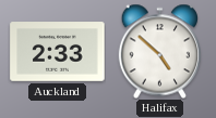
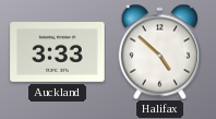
Auckland: 2:33 -> 3:33
